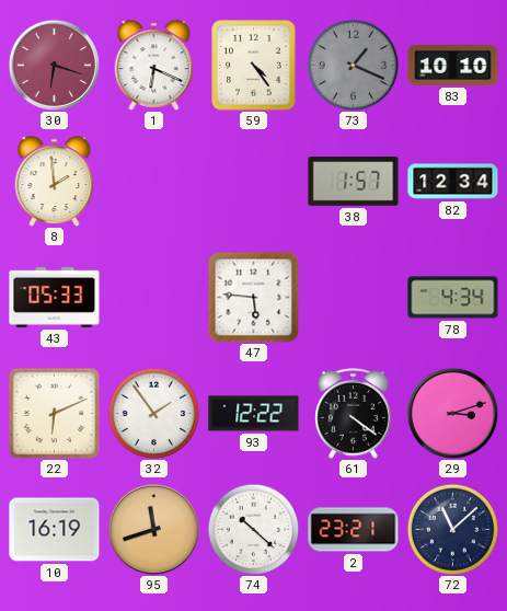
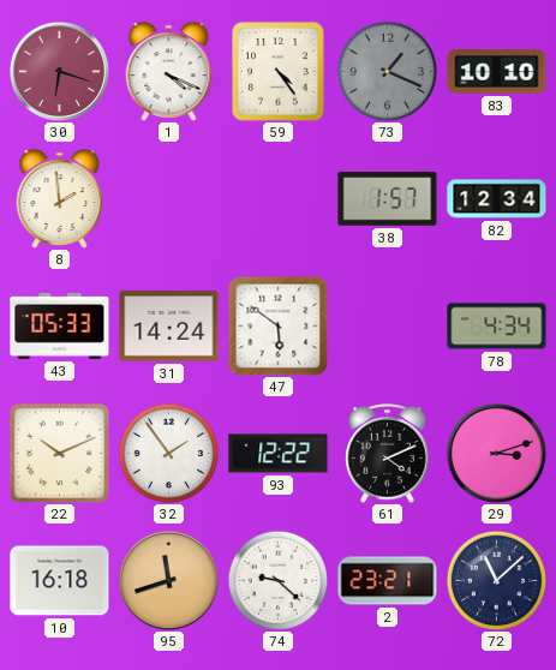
1: 6:19 -> 4:19
31: none -> 14:24
47: 5:46 -> 5:51
22: 6:11 -> 10:11
61: 4:21 -> 4:11
10: 16:19 -> 16:18
74: 10:22 -> 9:22
